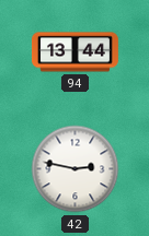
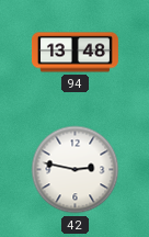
94: 13:44 -> 13:48
